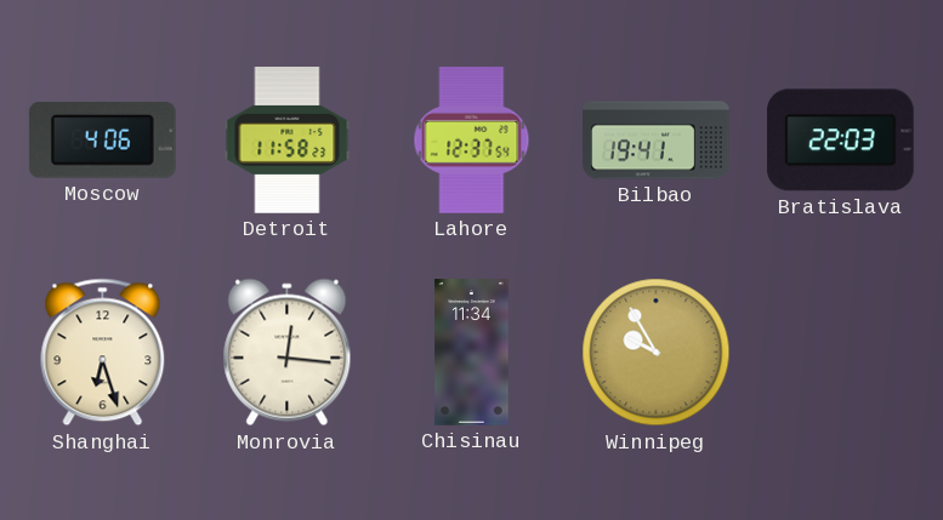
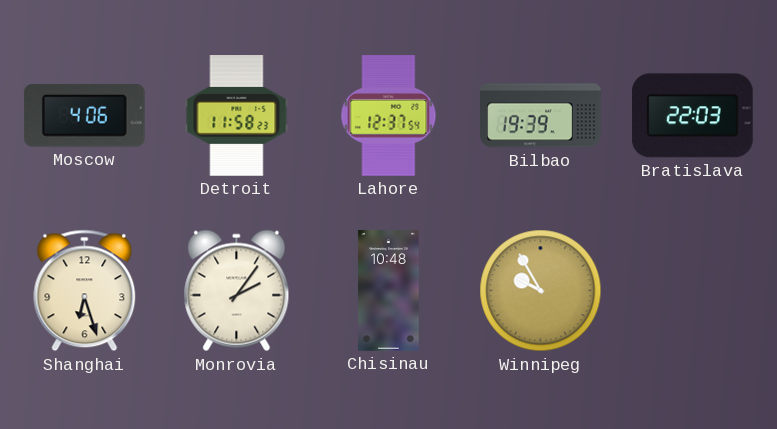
Bilbao: 19:41 -> 19:39
Monrovia: 12:16 -> 2:06
Chisinau: 11:34 -> 10:48
